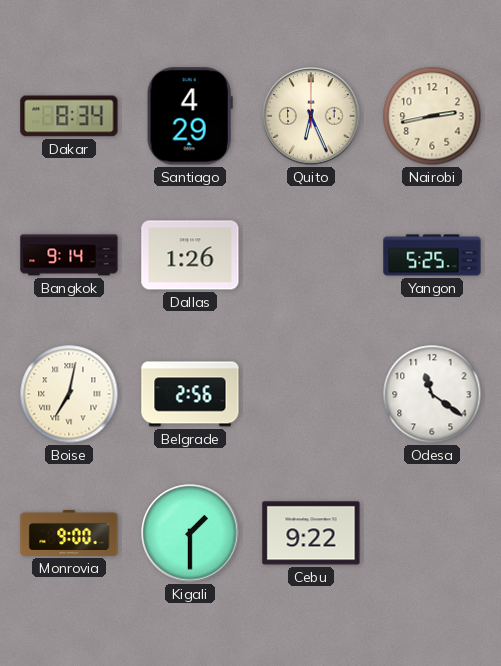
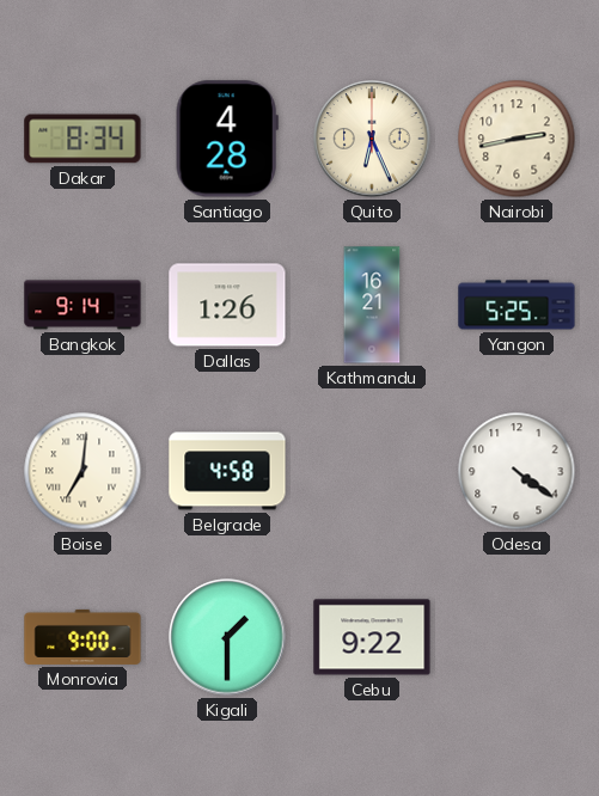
Santiago: 4:29 -> 4:28
Kathmandu: none -> 16:21
Boise: 7:02 -> 7:01
Belgrade: 2:56 -> 4:58
Odesa: 11:21 -> 4:21
